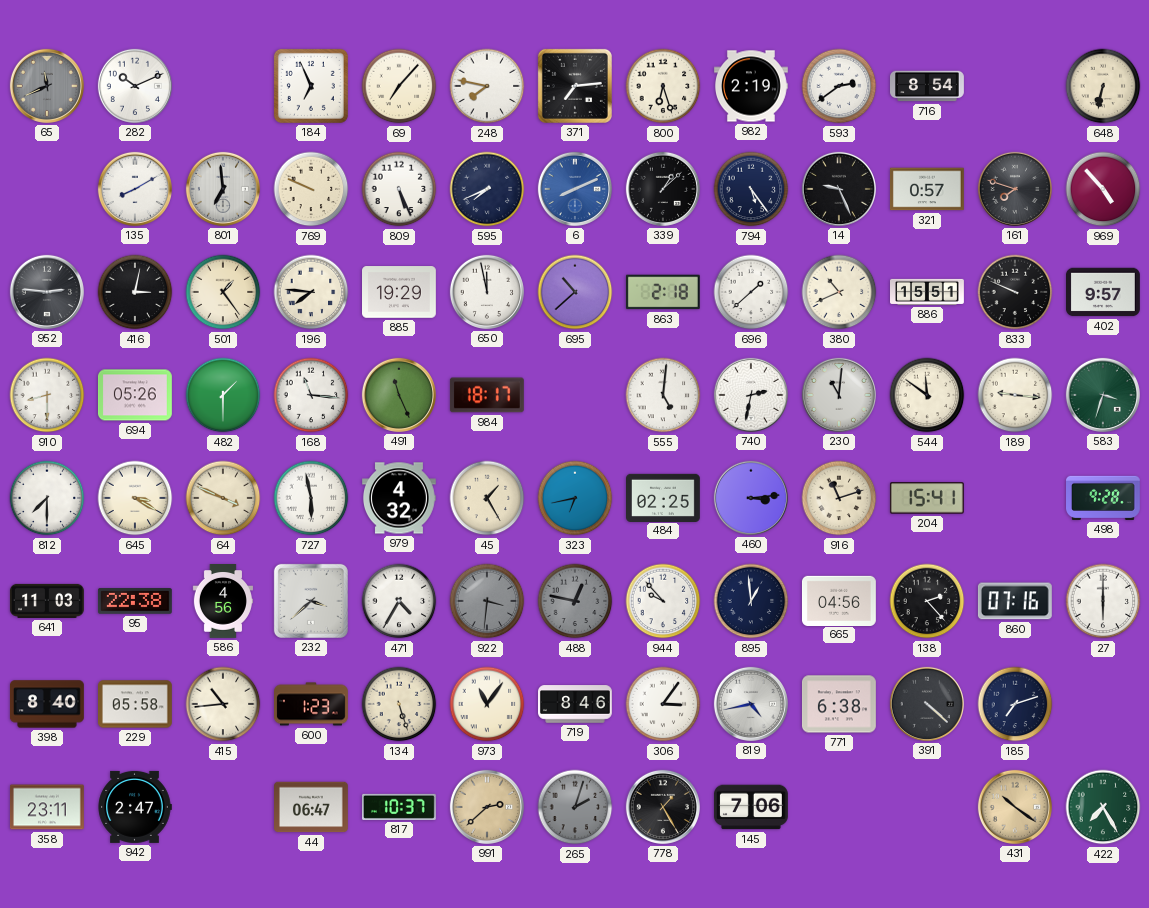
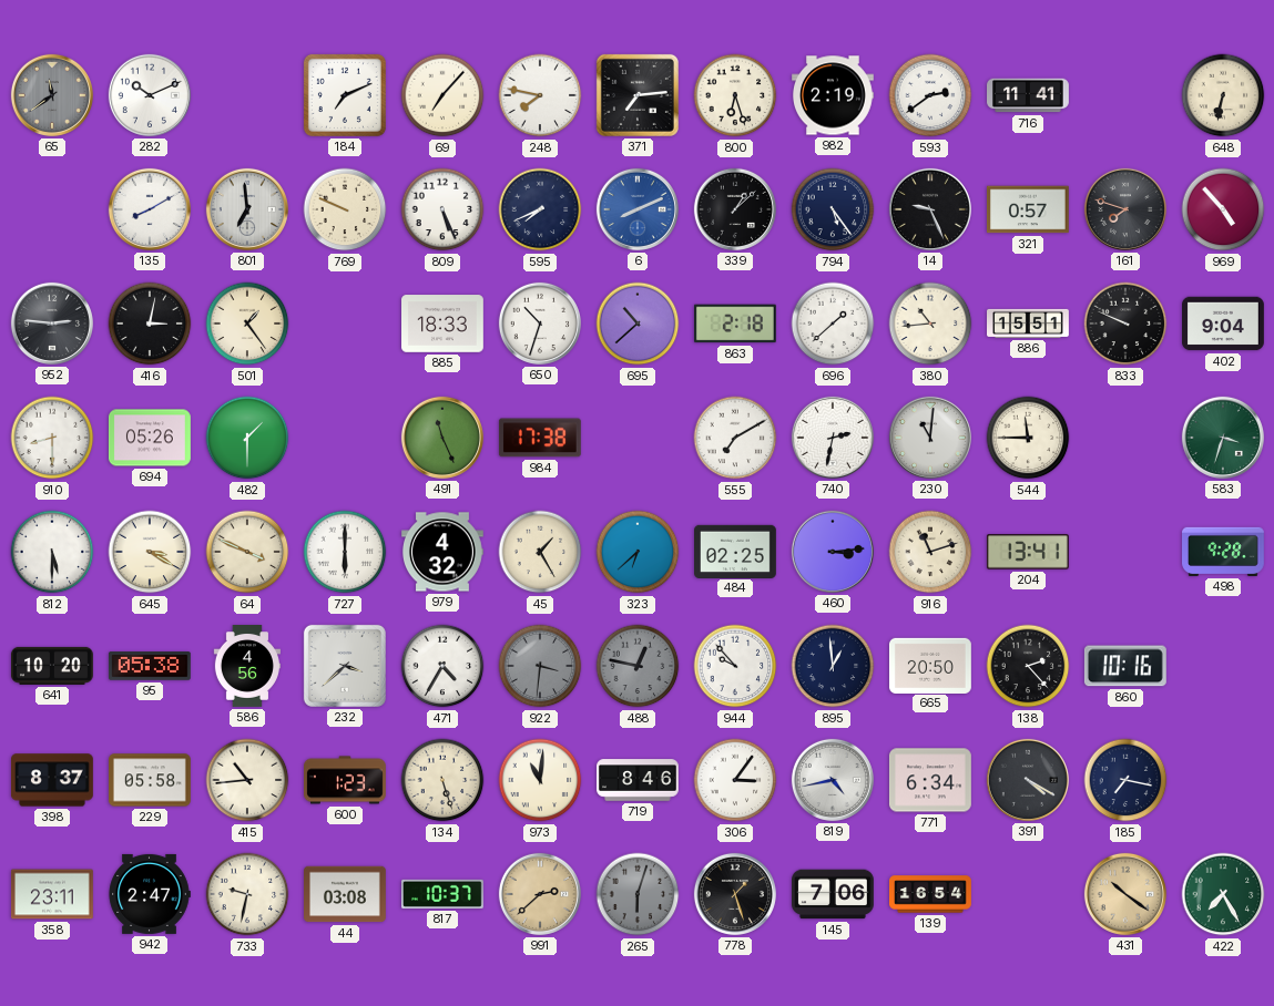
65: 11:41 -> 11:39
184: 6:56 -> 7:11
716: 8:54 -> 11:41
196: 7:46 -> none
885: 19:29 -> 18:33
650: 11:58 -> 10:33
380: 10:41 -> 10:44
402: 9:57 -> 9:04
168: 11:16 -> none
984: 18:17 -> 17:38
555: 5:01 -> 7:10
544: 11:51 -> 11:45
189: 9:16 -> none
812: 7:30 -> 5:30
727: 5:58 -> 6:00
323: 6:43 -> 6:38
204: 15:41 -> 13:41
641: 11:03 -> 10:20
95: 22:38 -> 05:38
665: 04:56 -> 20:50
860: 07:16 -> 10:16
27: 6:00 -> none
398: 8:40 -> 8:37
973: 11:06 -> 11:01
771: 6:38 -> 6:34
391: 4:22 -> 4:20
185: 7:12 -> 7:17
733: none -> 9:32
44: 06:47 -> 03:08
265: 2:03 -> 6:03
778: 1:25 -> 1:27
139: none -> 16:54
